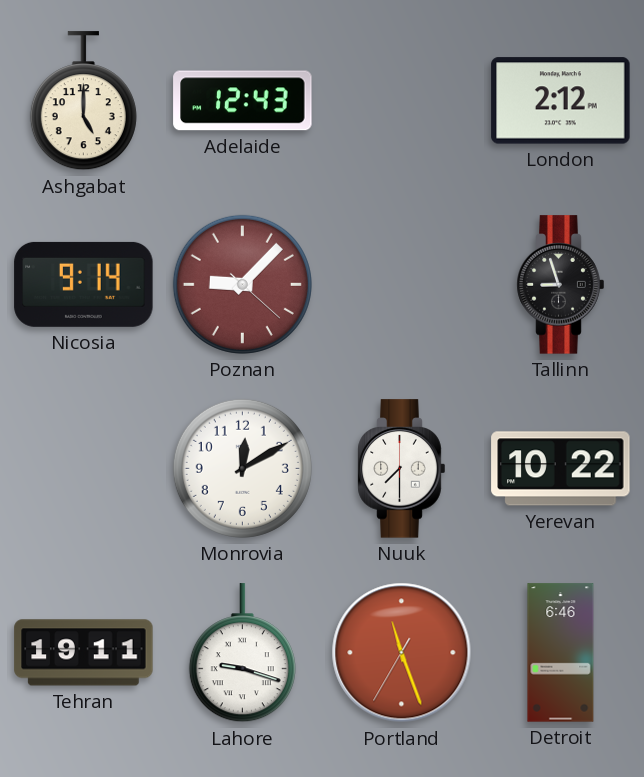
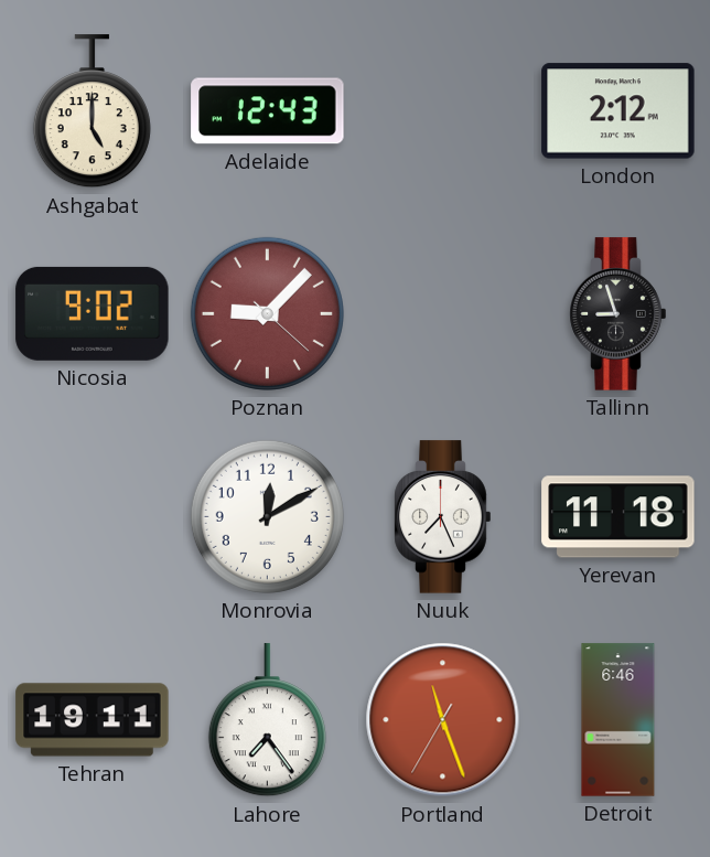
Nicosia: 9:14 -> 9:02
Nuuk: 7:30 -> 7:26
Yerevan: 10:22 -> 11:18
Lahore: 9:18 -> 7:24
